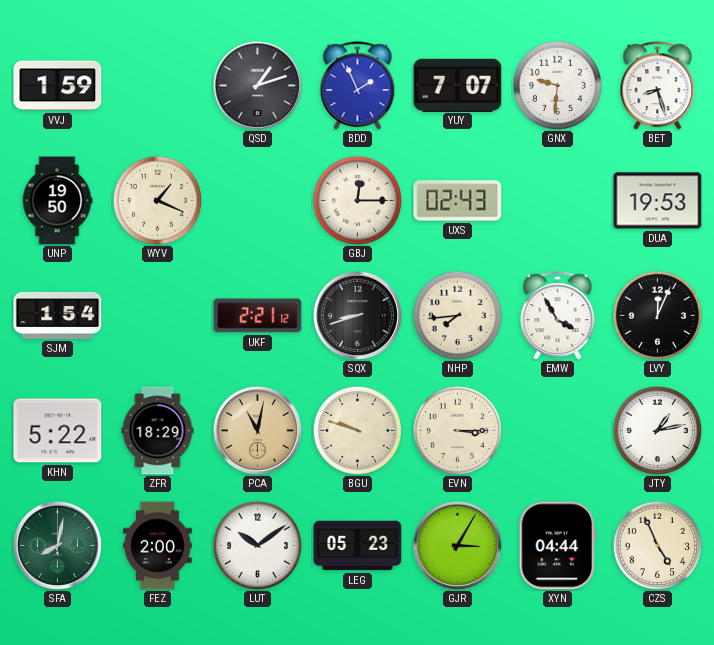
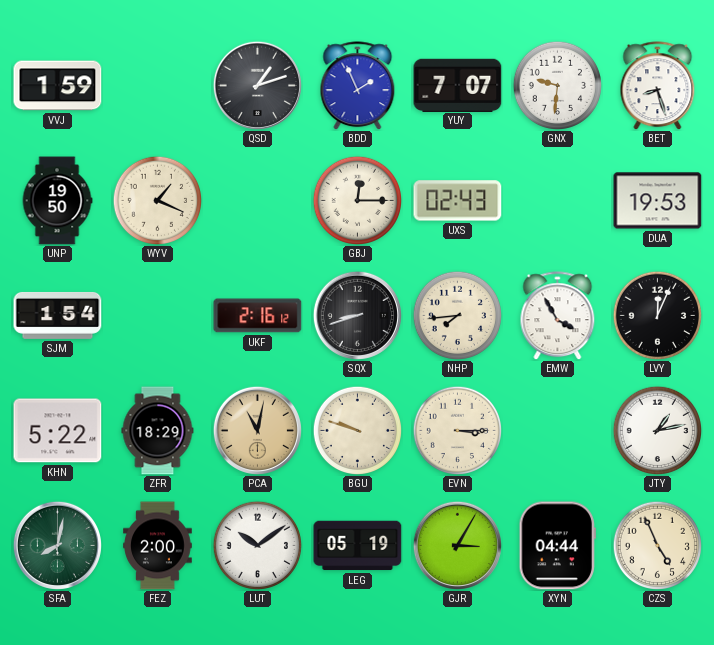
UKF: 2:21 -> 2:16
LEG: 05:23 -> 05:19
